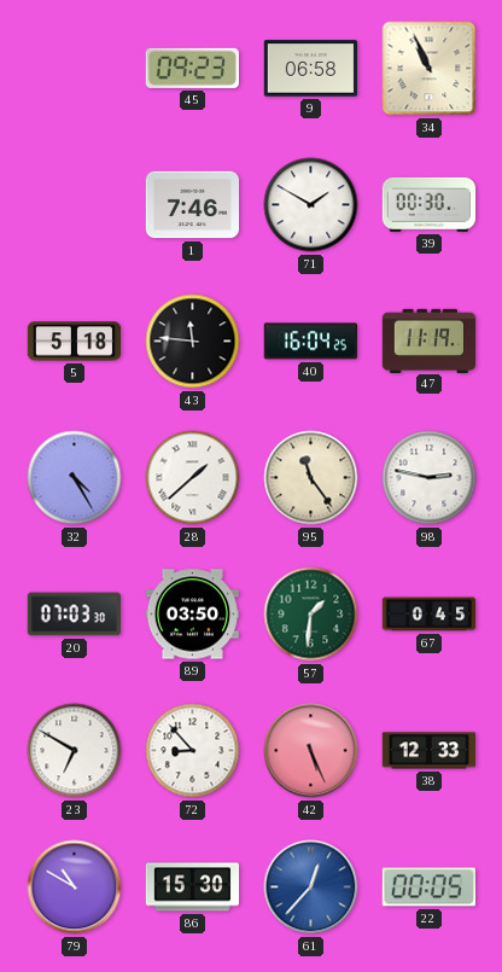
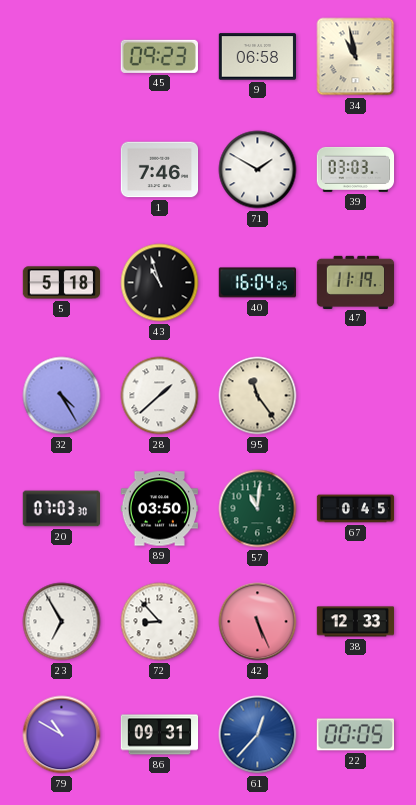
34: 10:56 -> 10:58
39: 00:30 -> 03:03
43: 11:46 -> 10:57
98: 2:47 -> none
57: 1:31 -> 11:01
23: 6:50 -> 6:55
86: 15:30 -> 09:31
